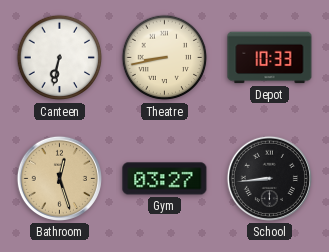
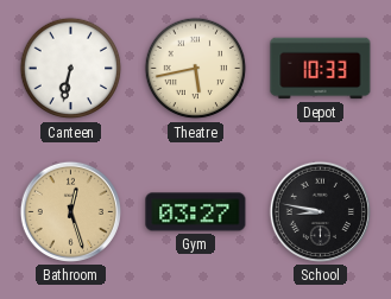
Theatre: 8:43 -> 5:43
School: 8:44 -> 8:47
